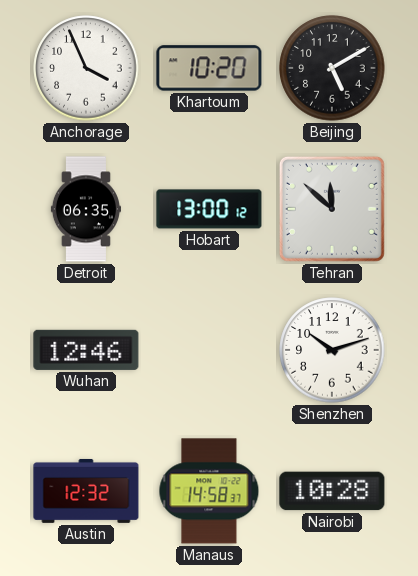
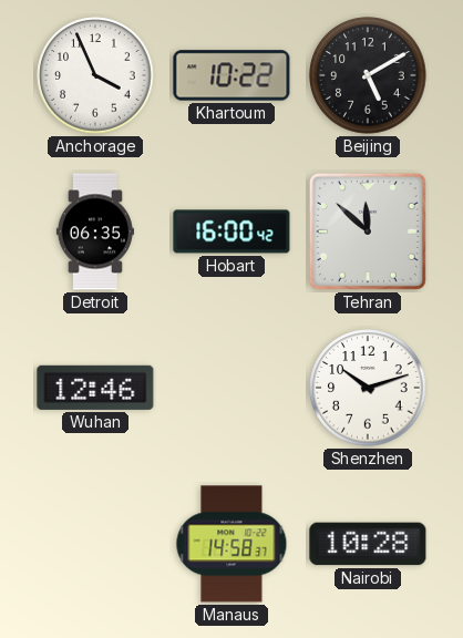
Khartoum: 10:20 -> 10:22
Hobart: 13:00 -> 16:00
Austin: 12:32 -> none
